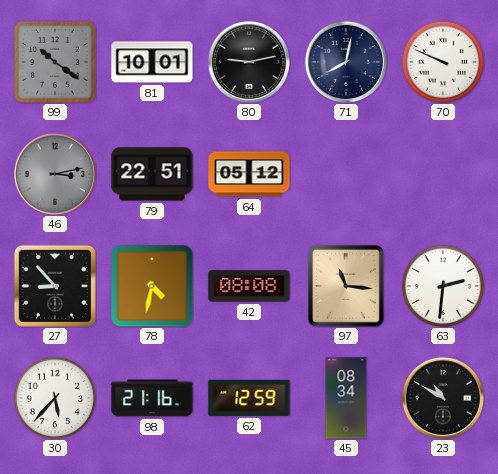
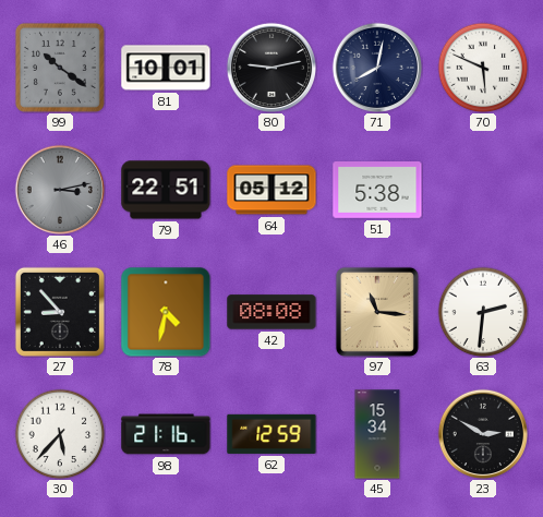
70: 9:49 -> 5:49
51: none -> 5:38
45: 08:34 -> 15:34
23: 10:50 -> 2:50
